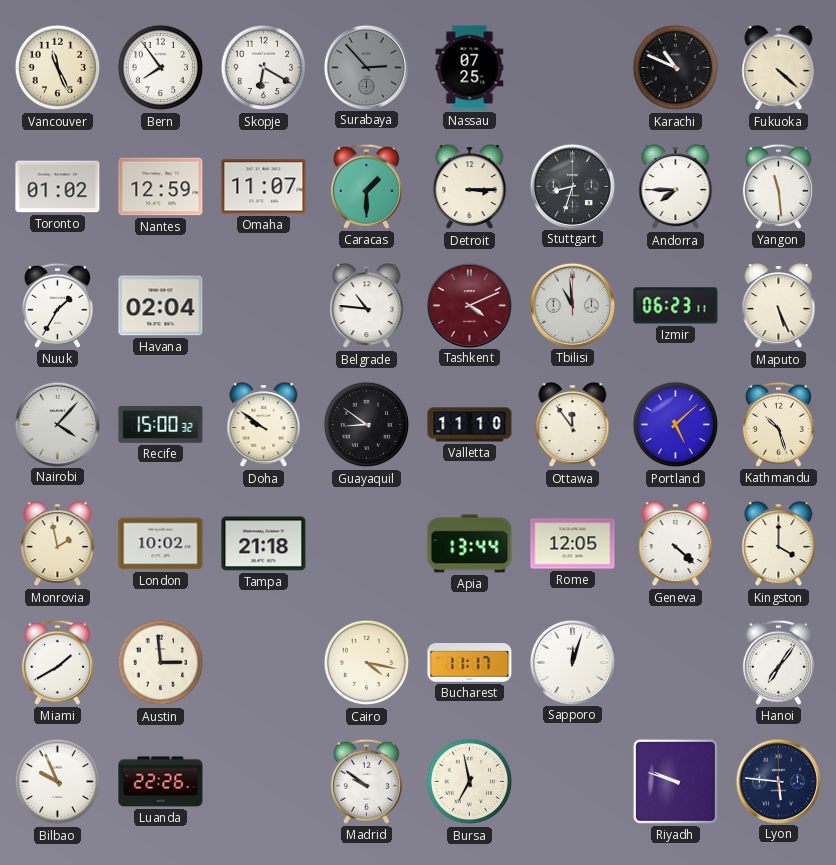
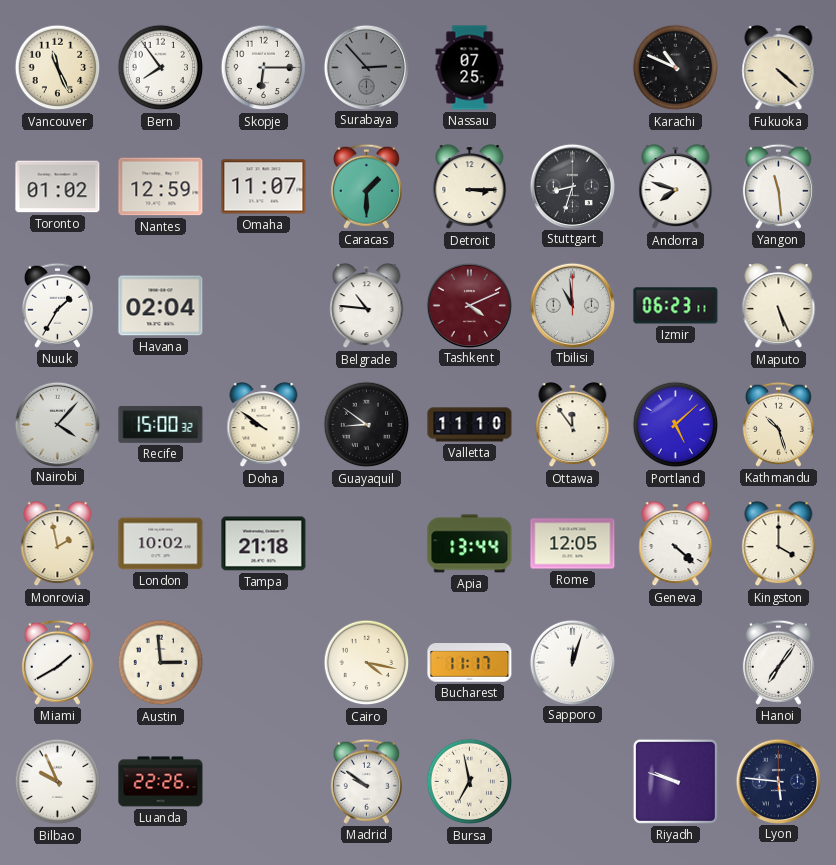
Skopje: 6:20 -> 6:15
Andorra: 7:45 -> 7:48
